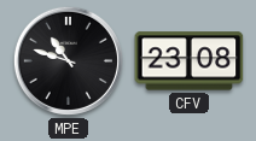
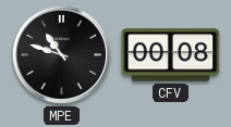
CFV: 23:08 -> 00:08
